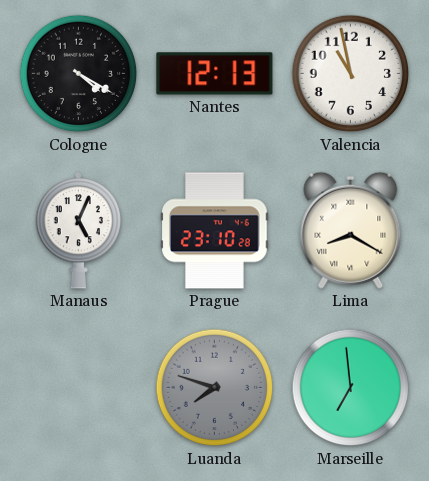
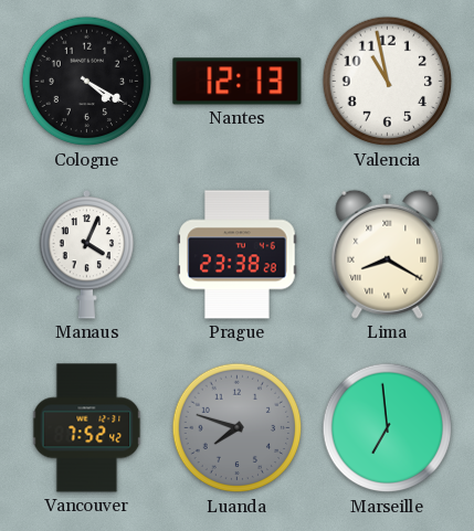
Manaus: 5:04 -> 4:04
Prague: 23:10 -> 23:38
Vancouver: none -> 7:52
